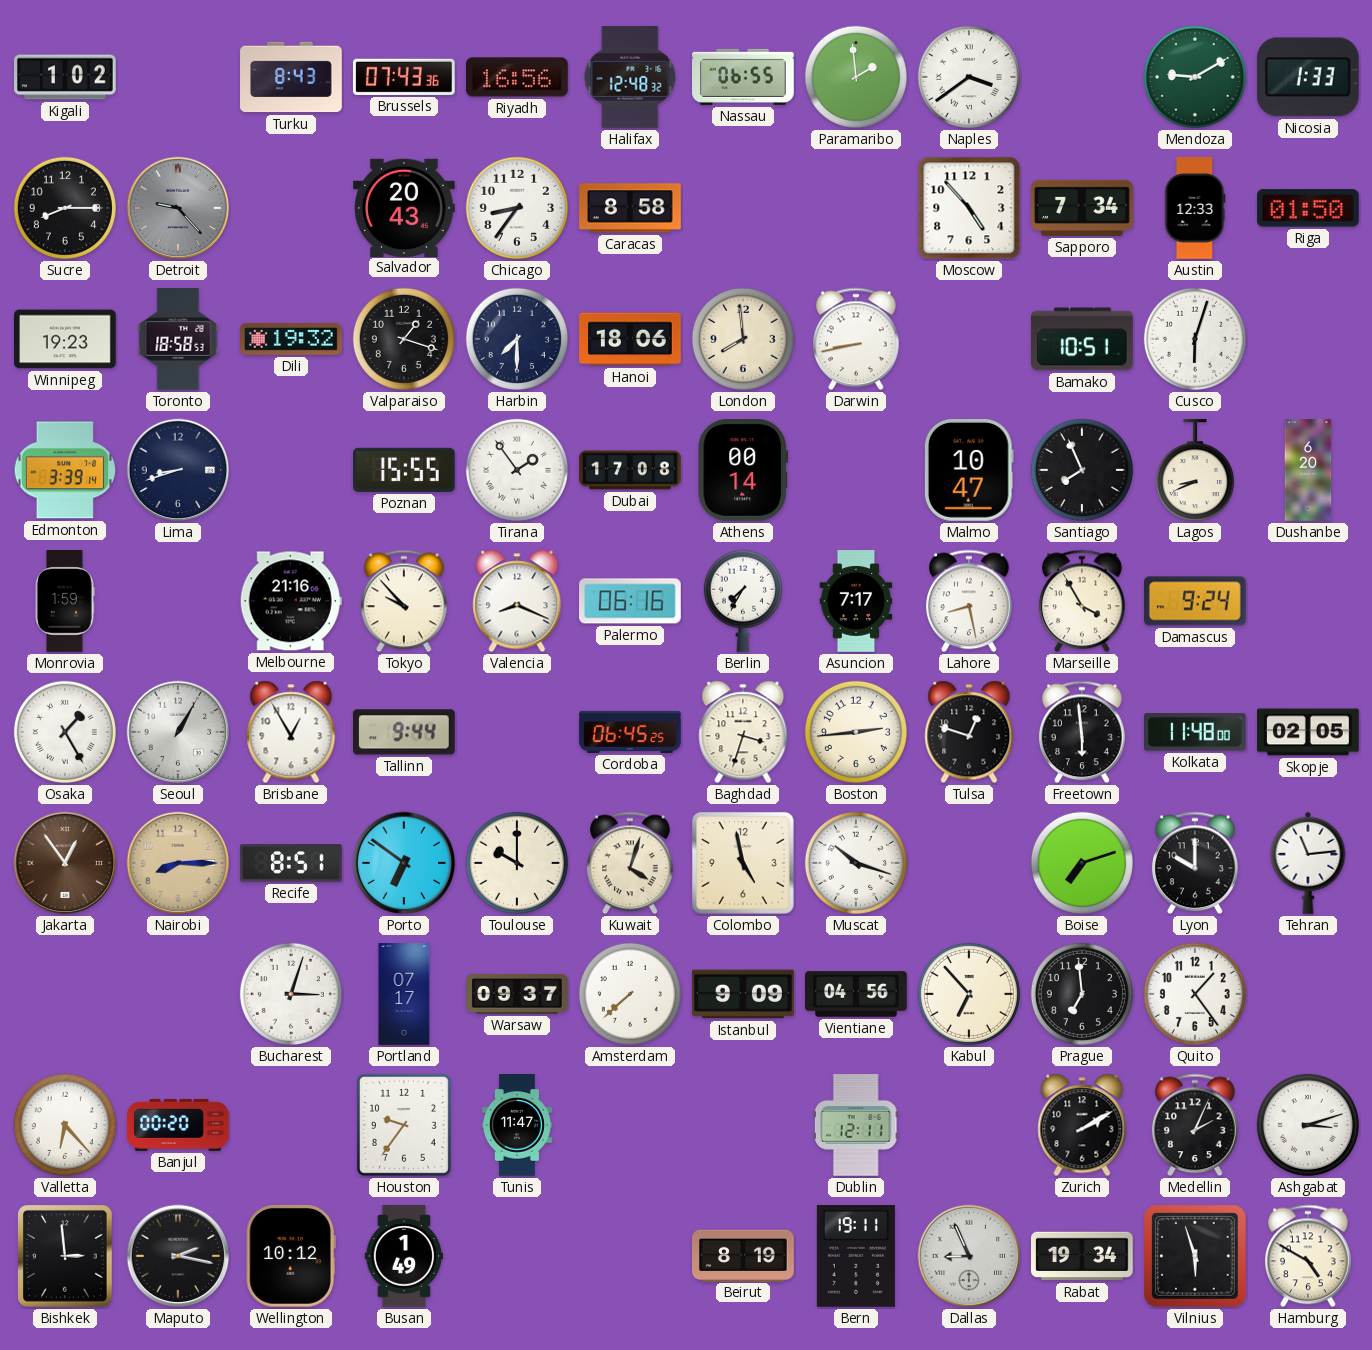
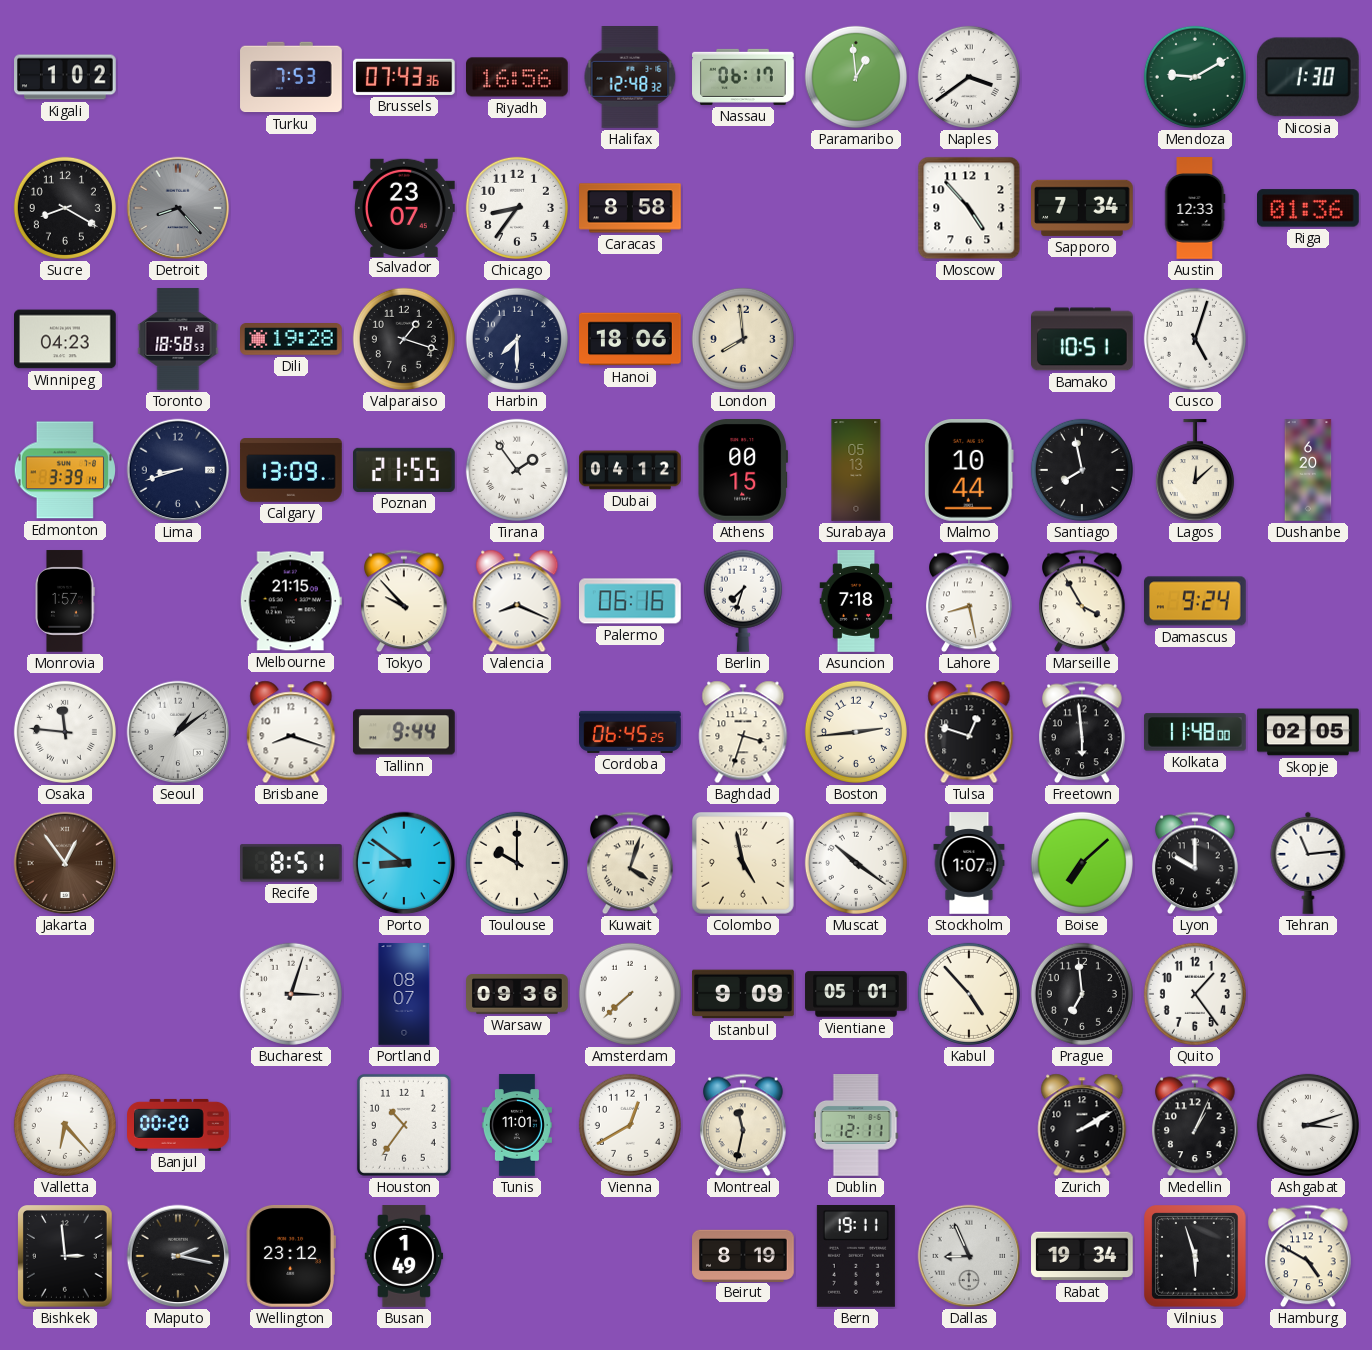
Turku: 8:43 -> 7:53
Nassau: 06:55 -> 06:17
Paramaribo: 1:59 -> 12:59
Nicosia: 1:33 -> 1:30
Sucre: 8:15 -> 8:20
Detroit: 9:23 -> 8:23
Salvador: 20:43 -> 23:07
Riga: 01:50 -> 01:36
Winnipeg: 19:23 -> 04:23
Dili: 19:32 -> 19:28
Darwin: 8:43 -> none
Cusco: 6:03 -> 5:03
Calgary: none -> 13:09
Poznan: 15:55 -> 21:55
Dubai: 17:08 -> 04:12
Athens: 00:14 -> 00:15
Surabaya: none -> 05:13
Malmo: 10:47 -> 10:44
Santiago: 7:56 -> 7:58
Lagos: 8:41 -> 12:08
Monrovia: 1:59 -> 1:57
Melbourne: 21:16 -> 21:15
Berlin: 7:35 -> 7:33
Asuncion: 7:17 -> 7:18
Osaka: 1:25 -> 11:46
Seoul: 1:05 -> 1:09
Brisbane: 12:55 -> 8:18
Nairobi: 8:15 -> none
Porto: 6:51 -> 8:51
Muscat: 10:18 -> 10:21
Stockholm: none -> 1:07
Boise: 7:12 -> 7:08
Portland: 07:17 -> 08:07
Warsaw: 09:37 -> 09:36
Vientiane: 04:56 -> 05:01
Kabul: 6:53 -> 4:53
Houston: 9:36 -> 10:36
Tunis: 11:47 -> 11:01
Vienna: none -> 12:40
Montreal: none -> 11:32
Medellin: 2:04 -> 1:04
Wellington: 10:12 -> 23:12
